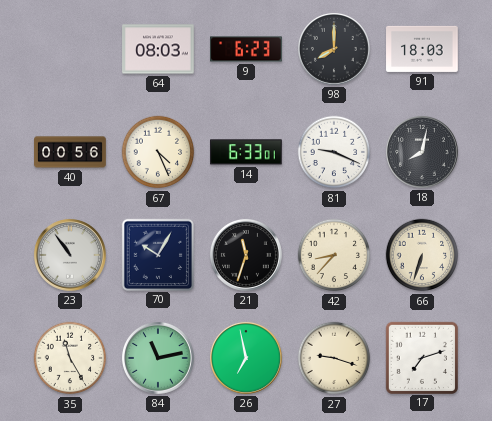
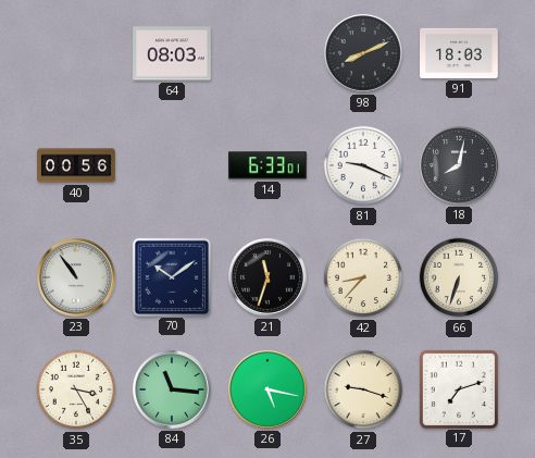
9: 6:23 -> none
98: 8:00 -> 8:11
67: 4:26 -> none
70: 10:05 -> 10:09
35: 11:25 -> 3:25
84: 11:13 -> 11:16
26: 6:58 -> 5:17
